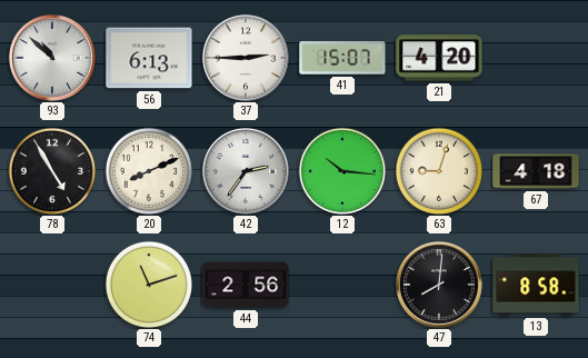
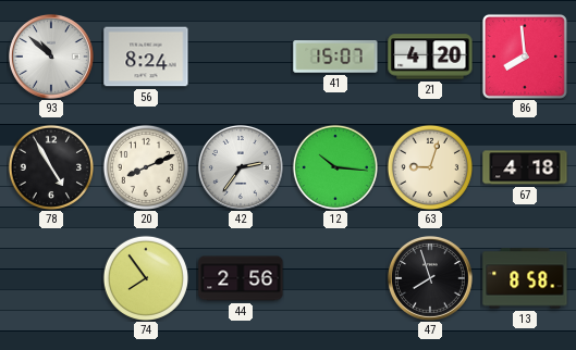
56: 6:13 -> 8:24
37: 2:45 -> none
86: none -> 7:59
74: 11:12 -> 7:54
47: 8:01 -> 7:57
